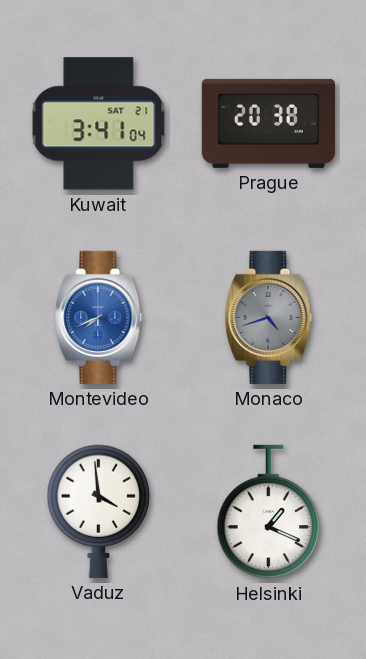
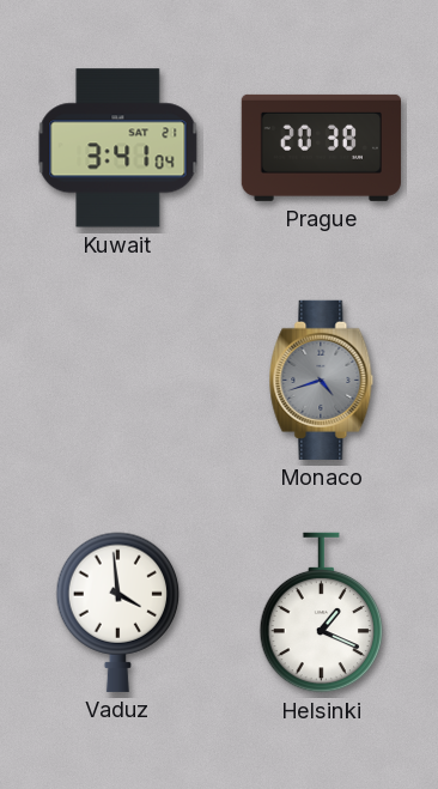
Montevideo: 7:41 -> none
